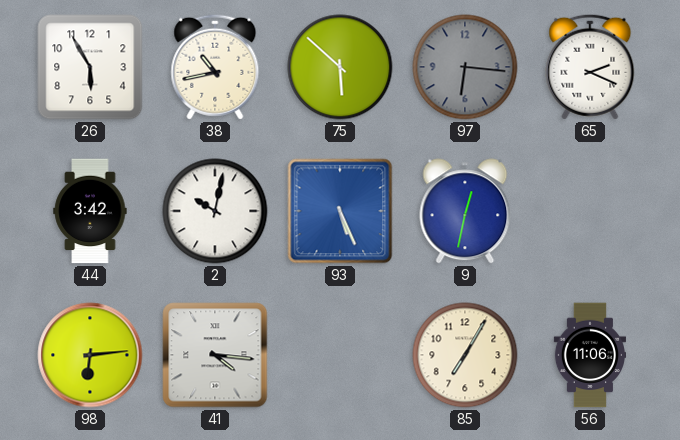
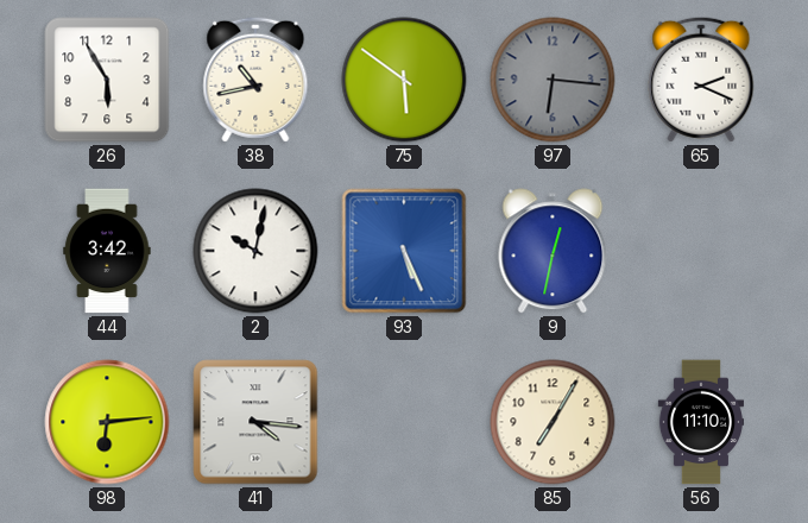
75: 5:52 -> 5:51
56: 11:06 -> 11:10
